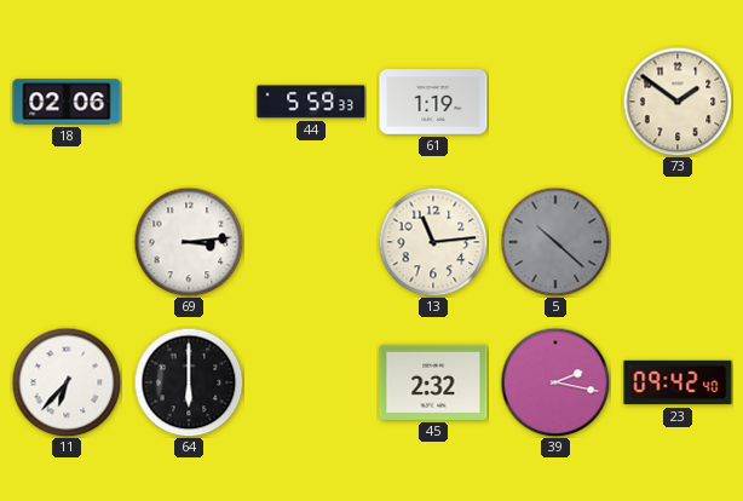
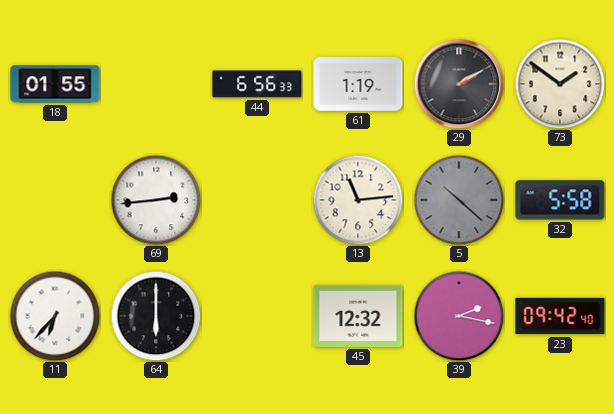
18: 02:06 -> 01:55
44: 5:59 -> 6:56
29: none -> 2:10
69: 3:14 -> 2:44
32: none -> 5:58
45: 2:32 -> 12:32
